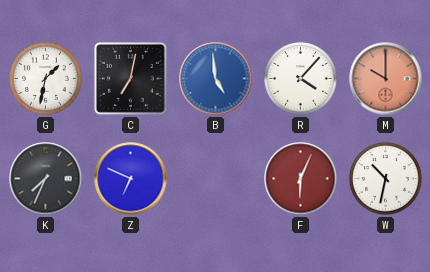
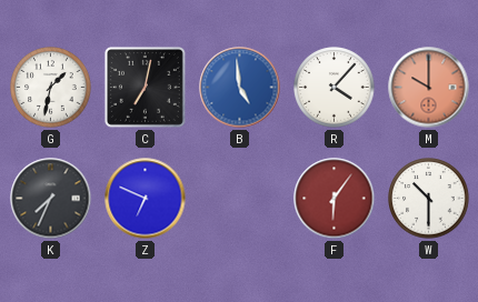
F: 6:04 -> 6:06
W: 10:32 -> 10:30
